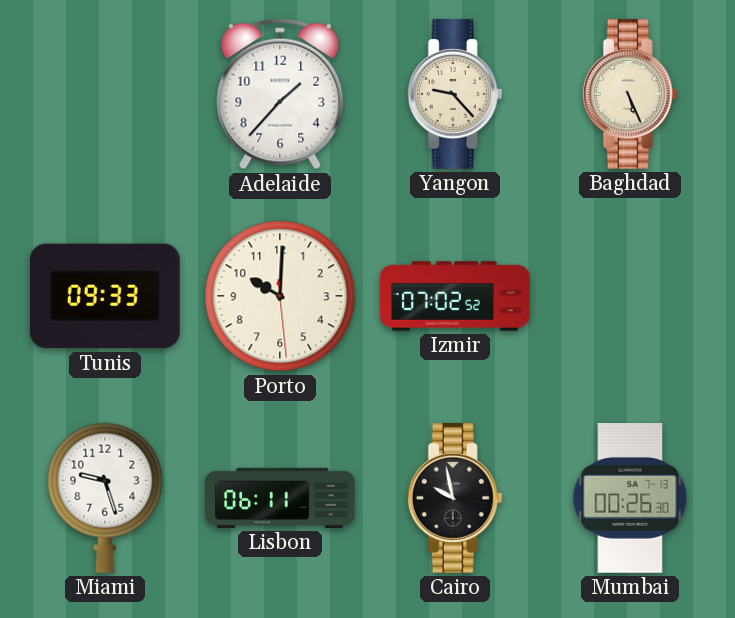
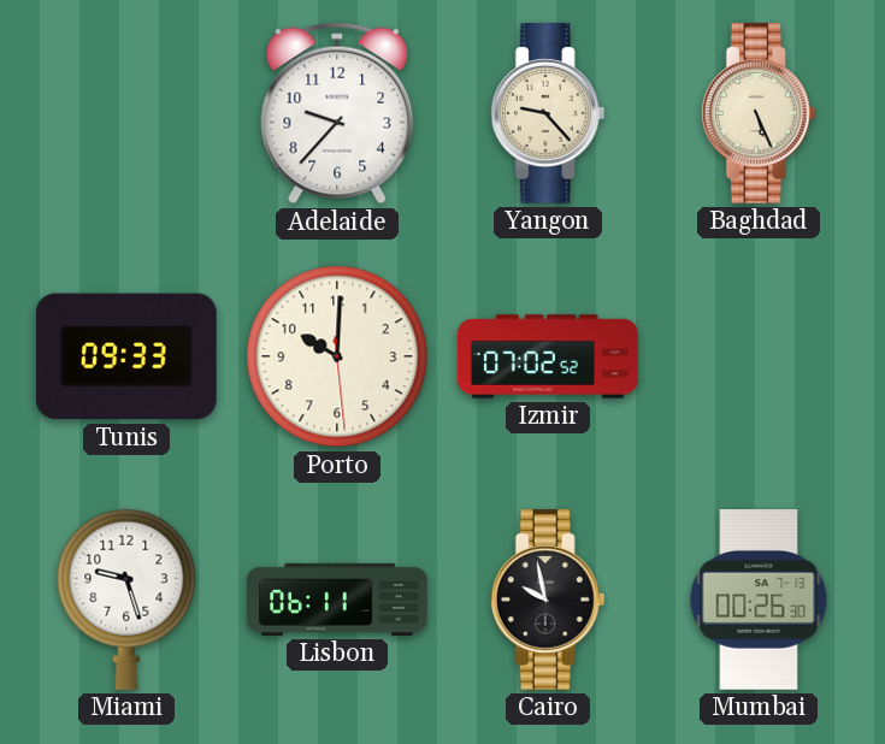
Adelaide: 1:37 -> 9:37
